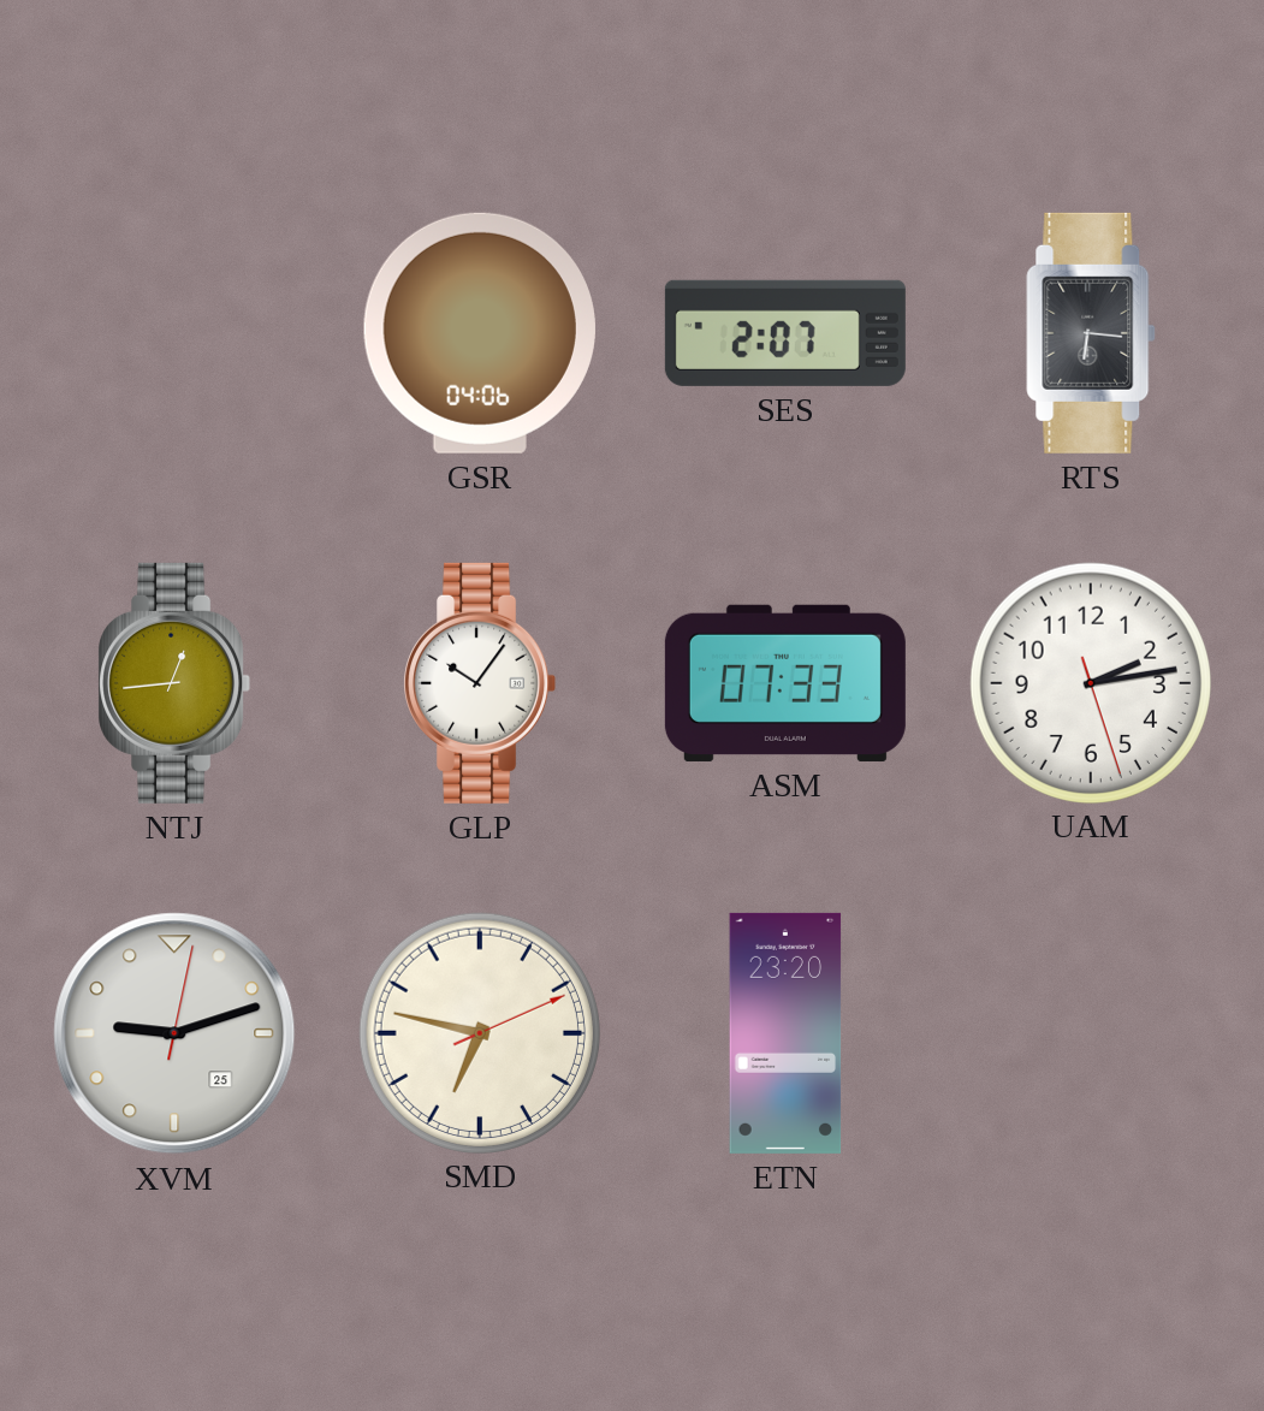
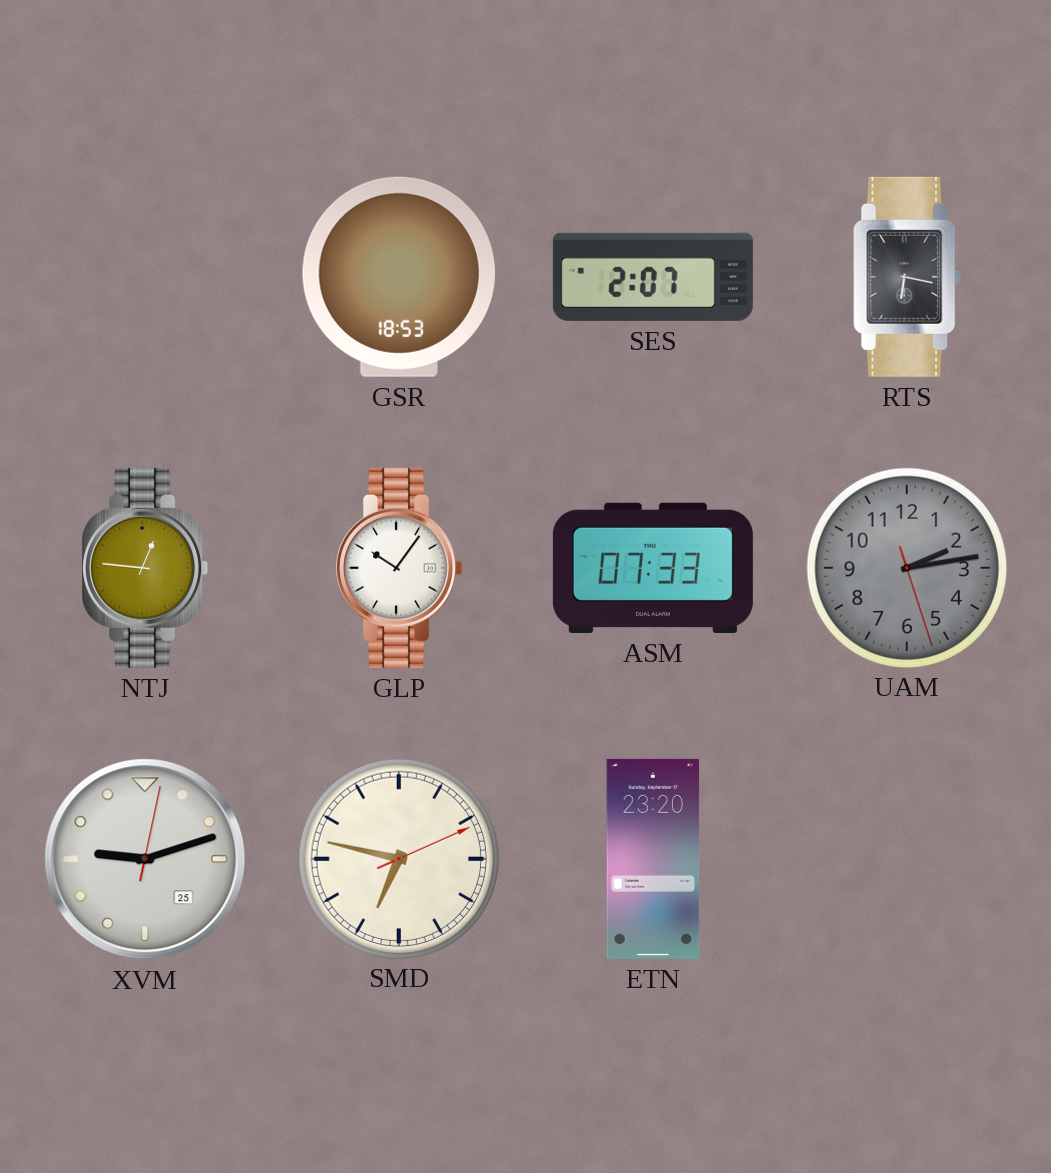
GSR: 04:06 -> 18:53
RTS: 6:16 -> 6:17
NTJ: 12:44 -> 12:46
UAM dial: white -> grey
